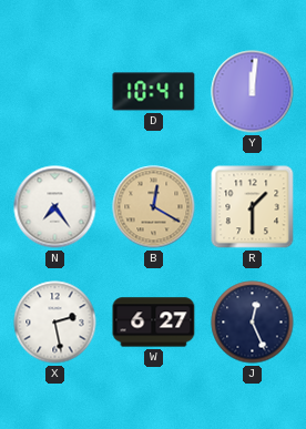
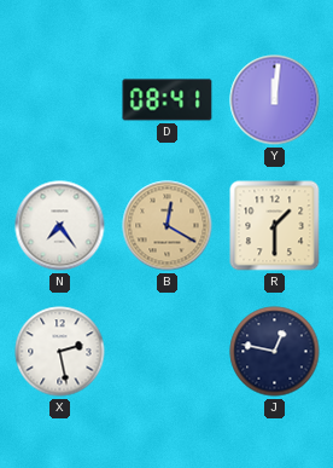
D: 10:41 -> 08:41
W: 6:27 -> none
J: 12:26 -> 12:47
